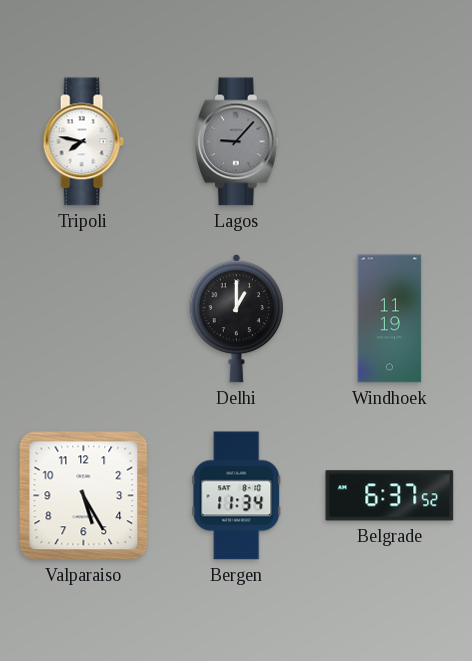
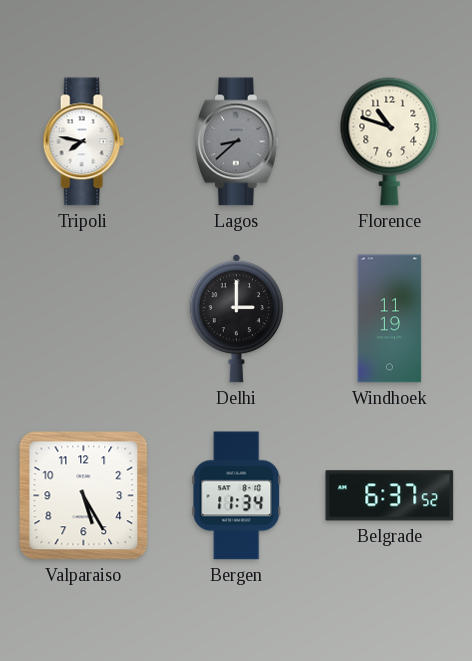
Lagos: 9:07 -> 8:38
Florence: none -> 10:48
Delhi: 1:00 -> 3:00
